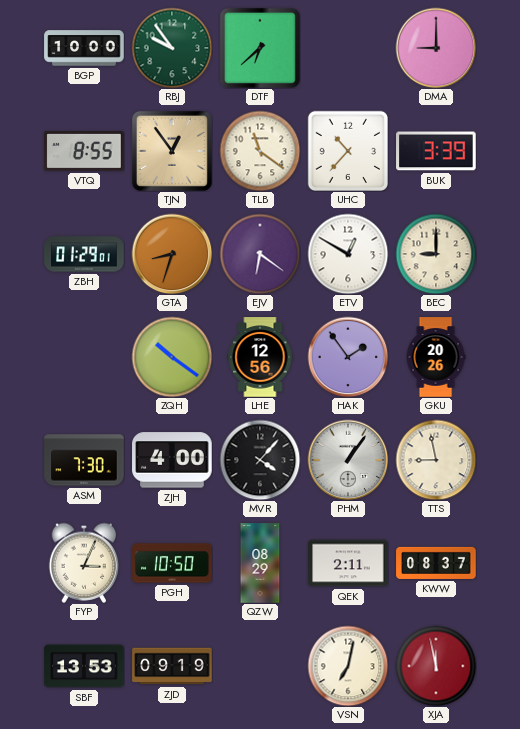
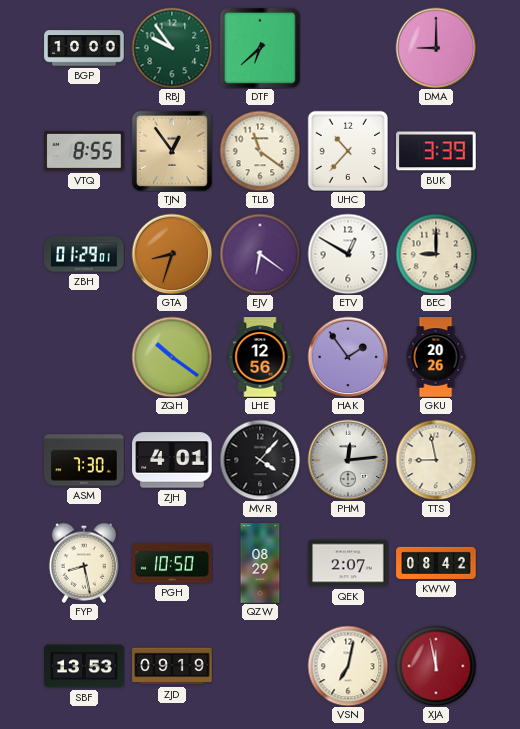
ZJH: 4:00 -> 4:01
PHM: 1:06 -> 12:14
FYP: 3:04 -> 8:28
QEK: 2:11 -> 2:07
KWW: 08:37 -> 08:42
